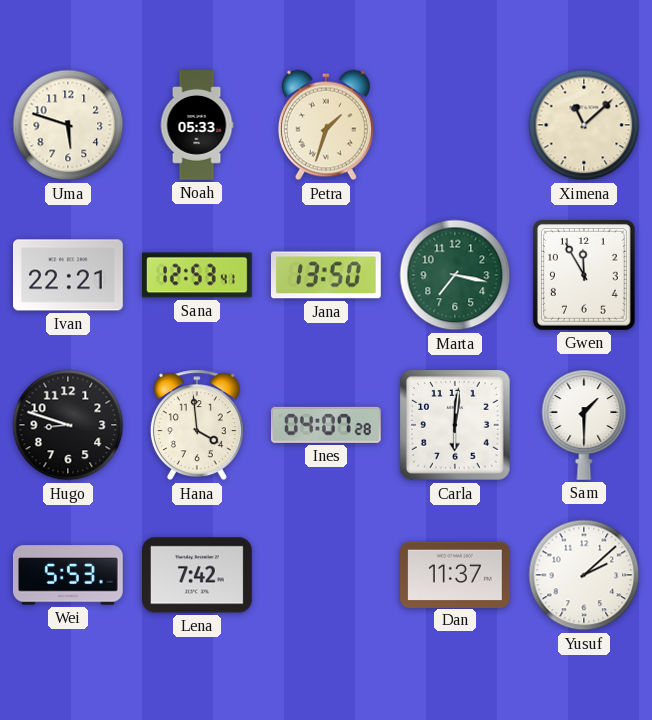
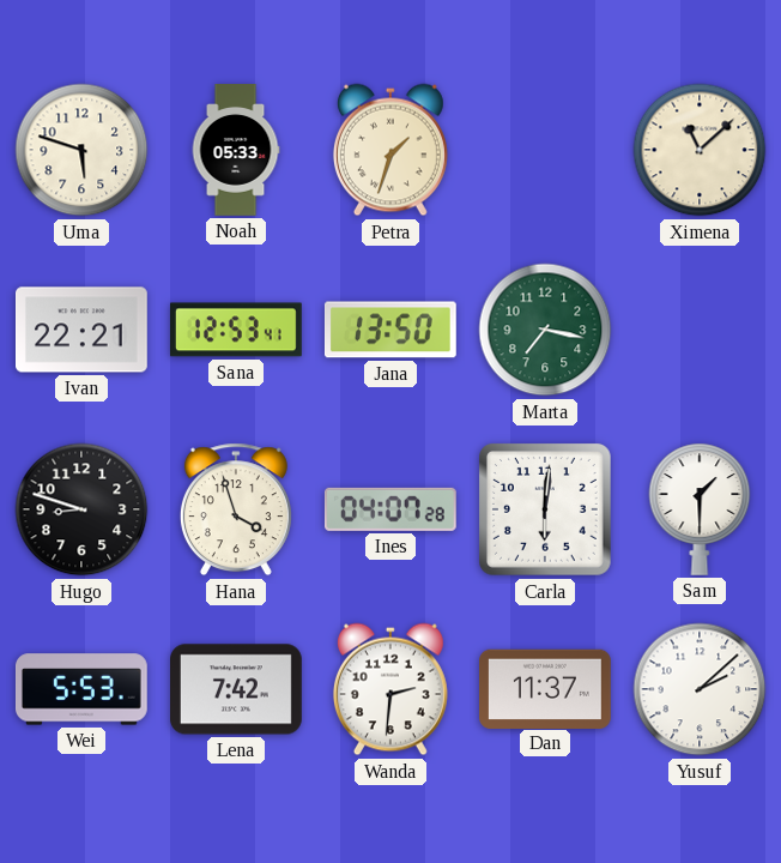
Gwen: 11:55 -> none
Hana: 3:59 -> 3:57
Wanda: none -> 2:31
